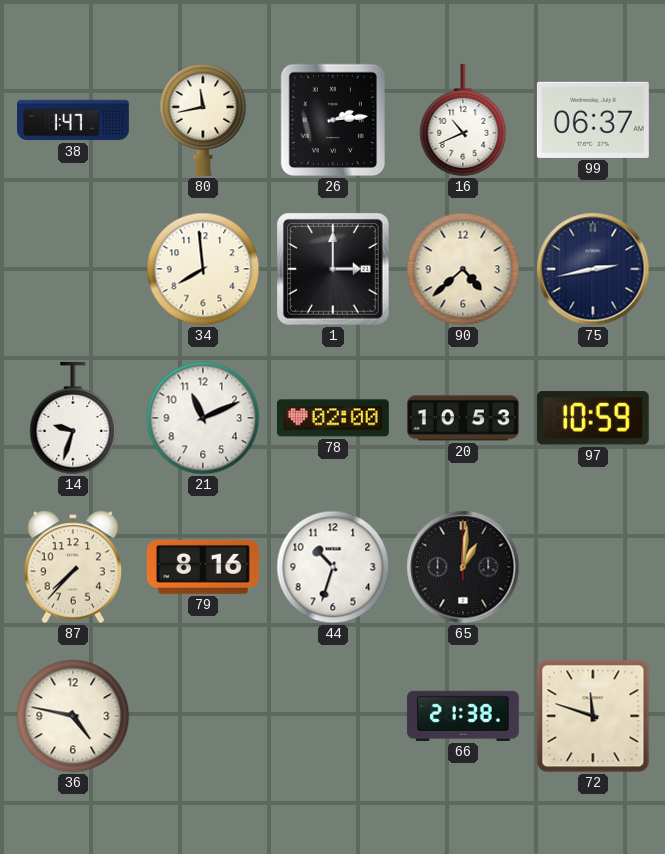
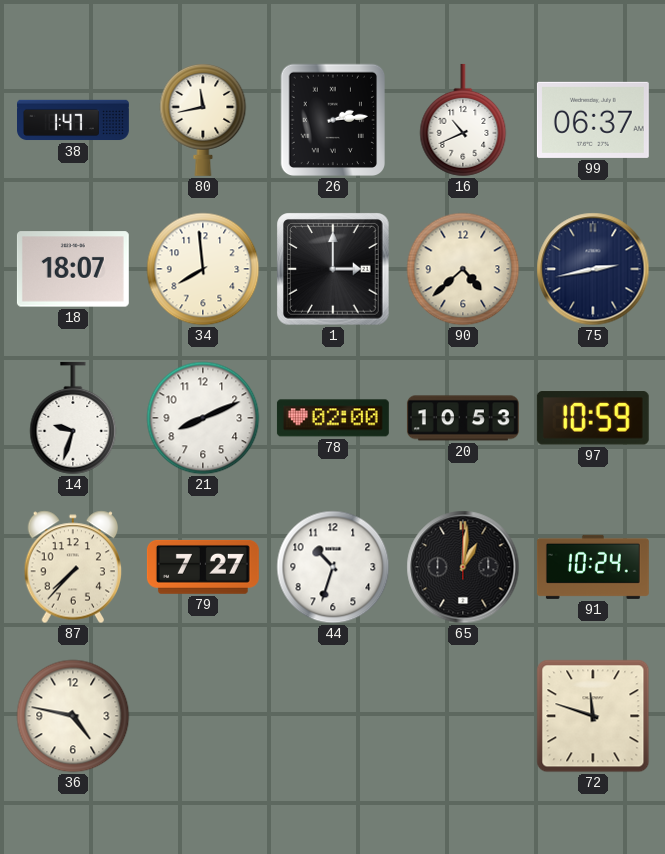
18: none -> 18:07
21: 11:11 -> 8:11
79: 8:16 -> 7:27
91: none -> 10:24
66: 21:38 -> none
